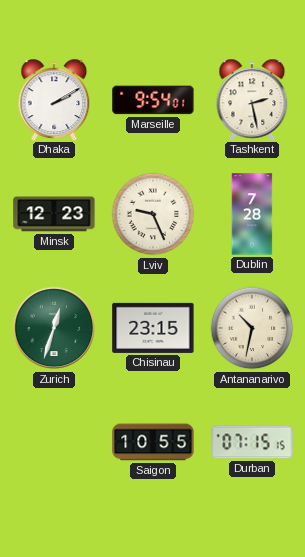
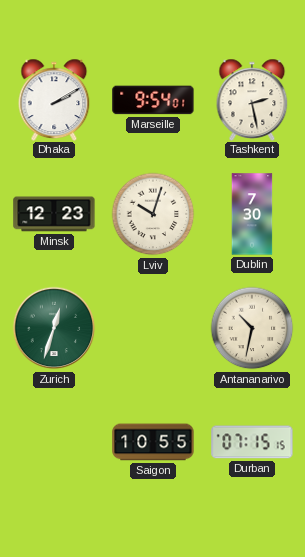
Lviv: 9:26 -> 10:03
Dublin: 7:28 -> 7:30
Chisinau: 23:15 -> none
